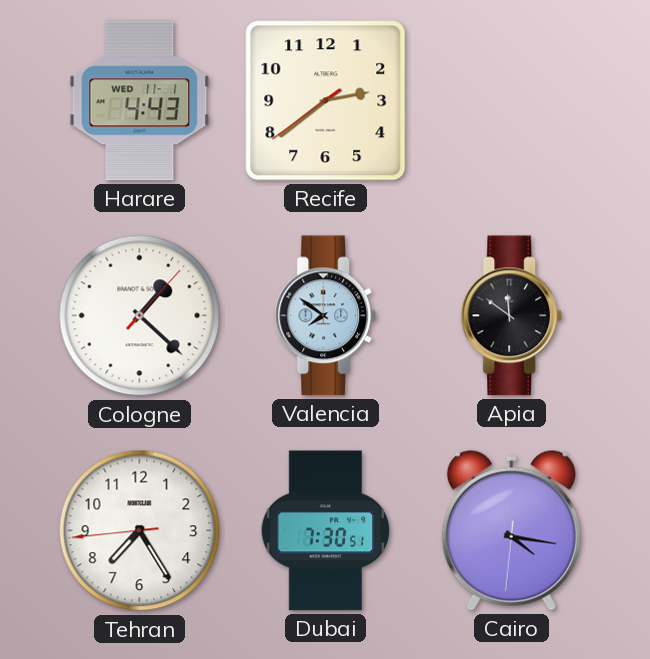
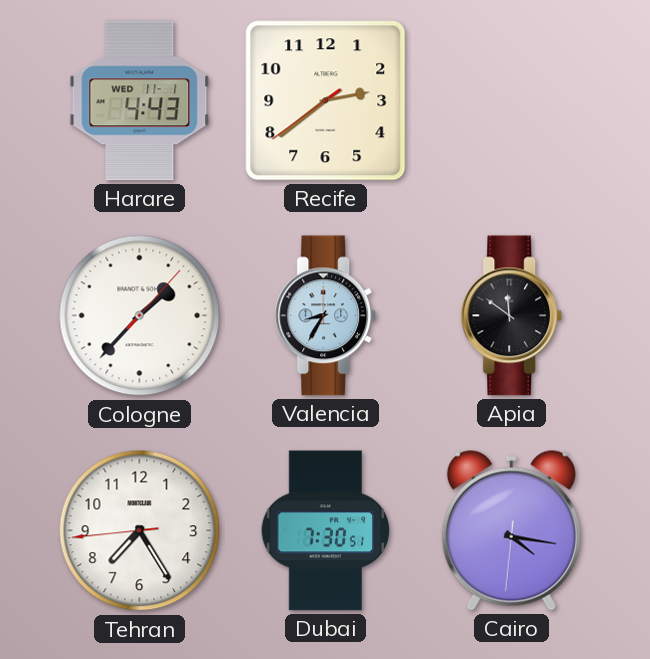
Cologne: 1:22 -> 1:37
Valencia: 7:51 -> 8:35
